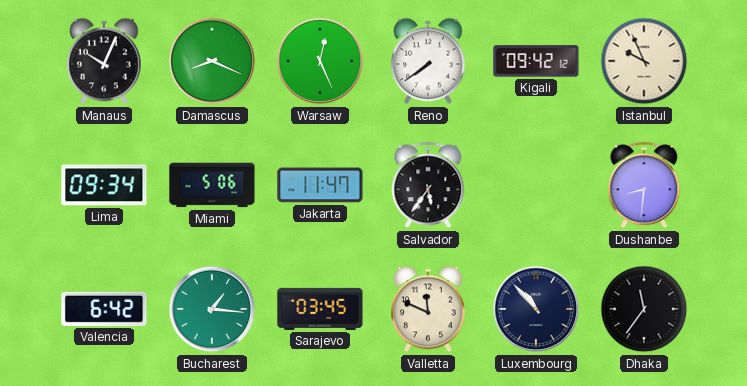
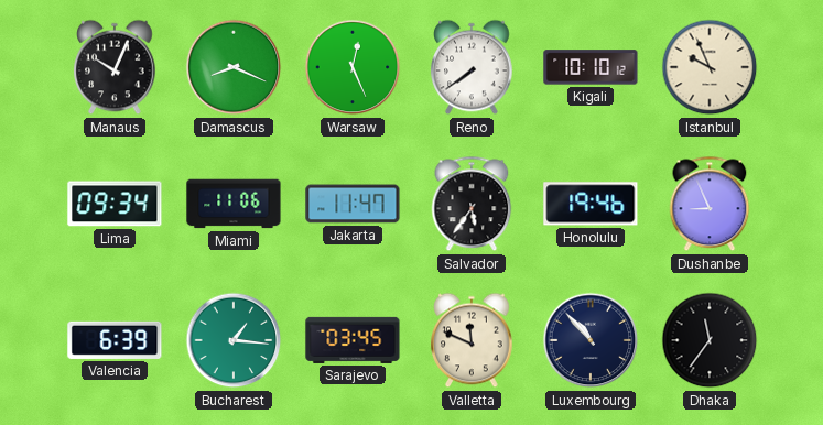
Kigali: 09:42 -> 10:10
Miami: 5:06 -> 11:06
Honolulu: none -> 19:46
Dushanbe: 8:31 -> 8:56
Valencia: 6:42 -> 6:39
